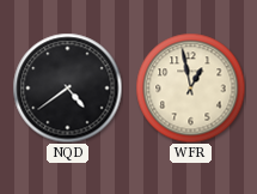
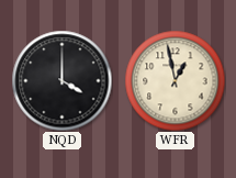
NQD: 4:39 -> 4:00
